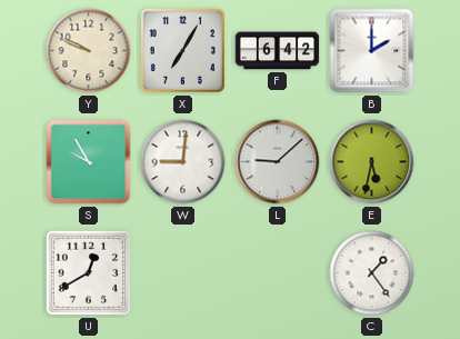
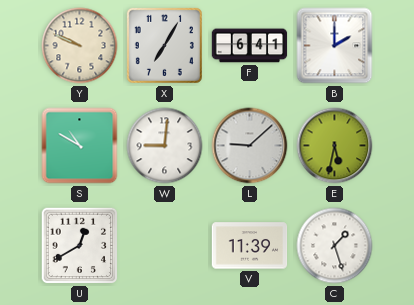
F: 6:42 -> 6:41
S: 9:55 -> 10:50
V: none -> 11:39
C: 1:24 -> 1:27
